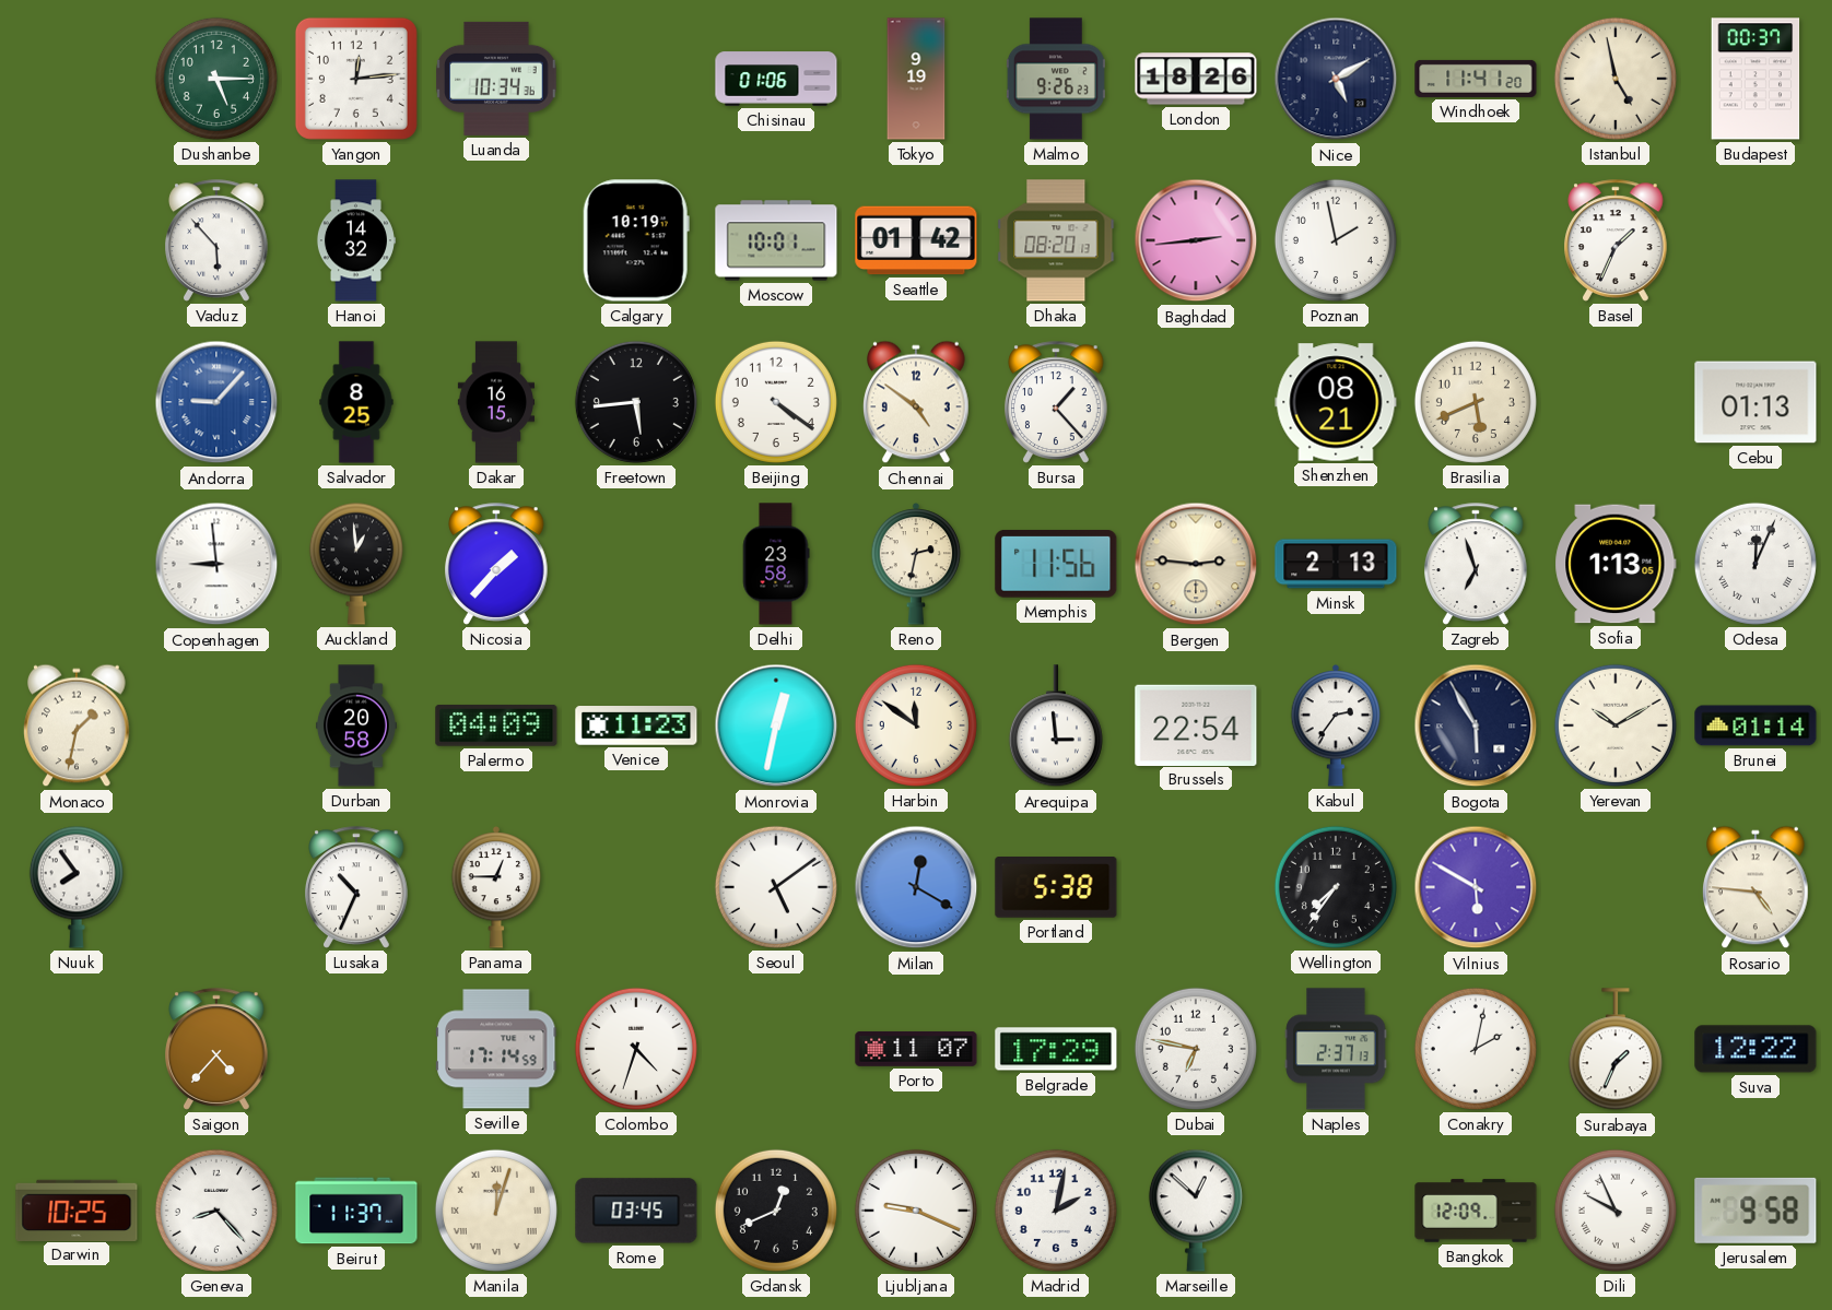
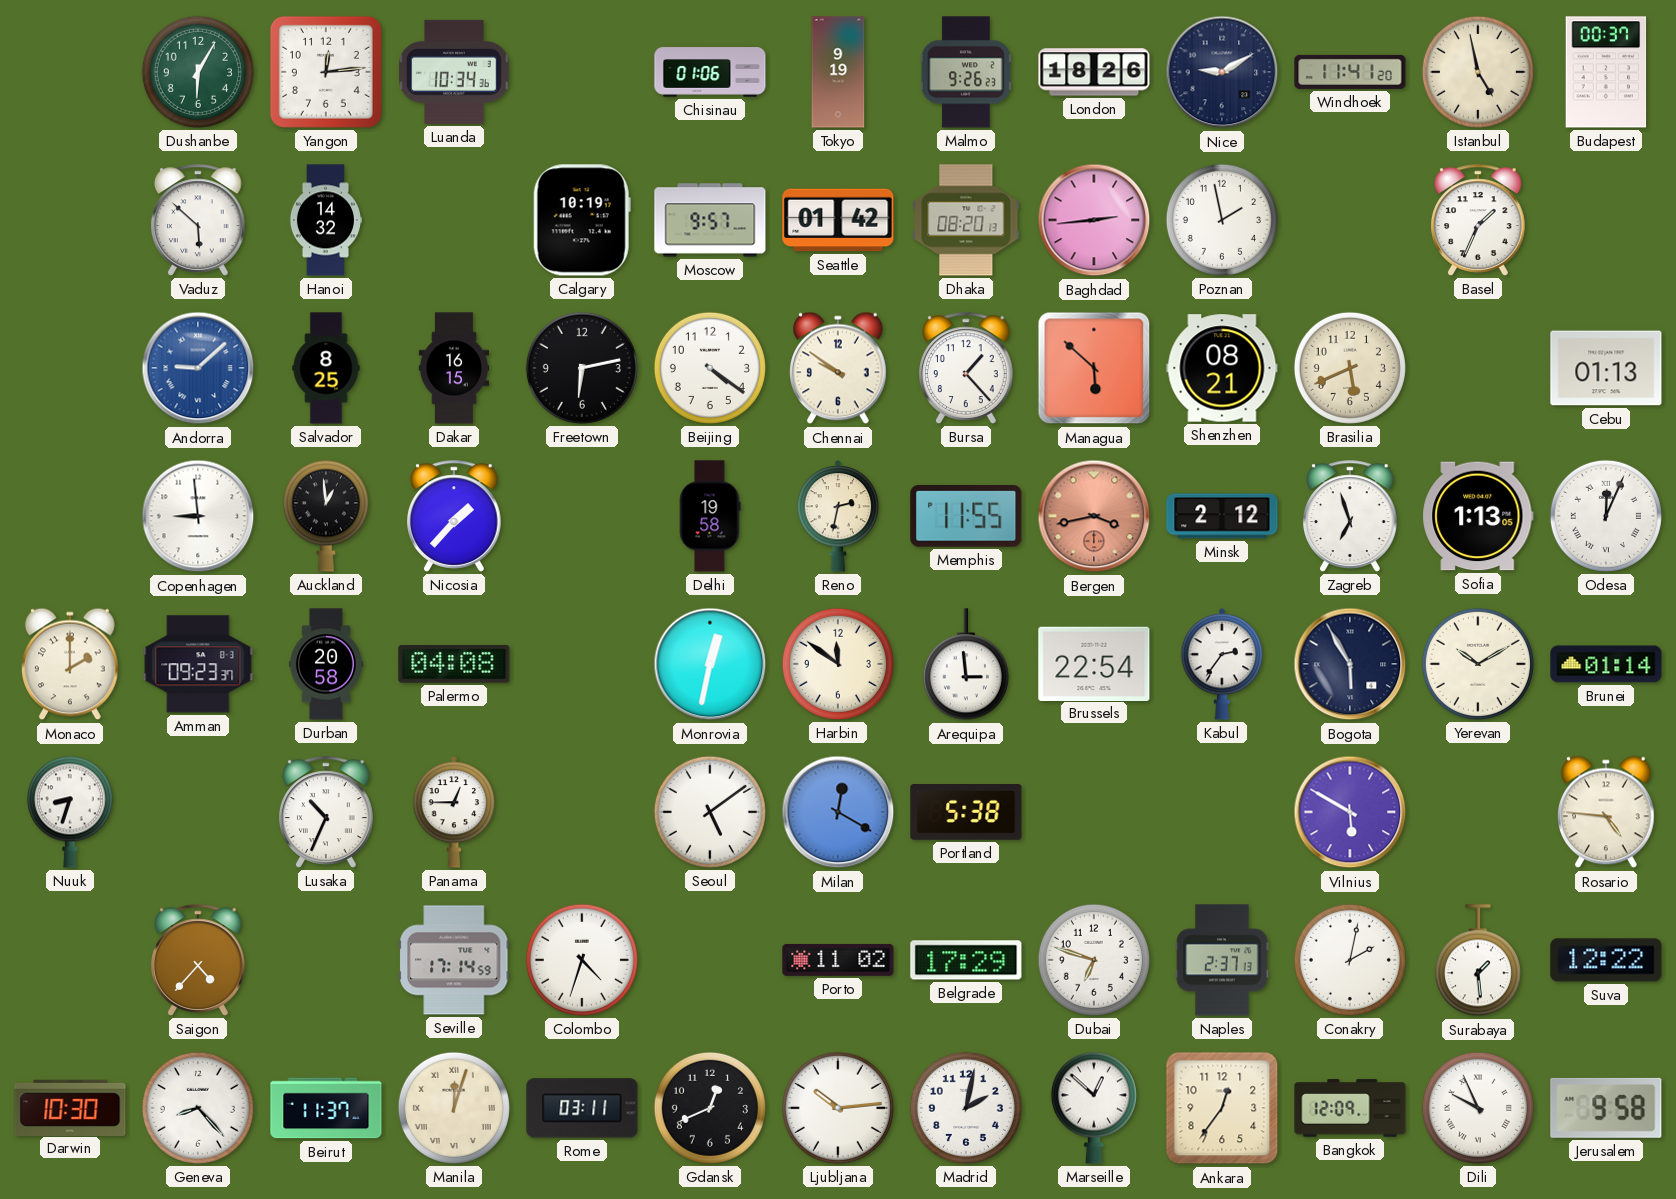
Dushanbe: 5:15 -> 6:05
Nice: 5:10 -> 9:10
Vaduz: 5:53 -> 5:52
Moscow: 10:01 -> 9:57
Andorra: 9:07 -> 9:08
Freetown: 5:44 -> 6:13
Chennai: 4:51 -> 9:51
Managua: none -> 5:52
Delhi: 23:58 -> 19:58
Memphis: 11:56 -> 11:55
Bergen: 2:46 -> 3:43
Bergen dial: cream -> salmon
Minsk: 2:13 -> 2:12
Monaco: 1:32 -> 2:00
Amman: none -> 09:23
Palermo: 04:09 -> 04:08
Venice: 11:23 -> none
Nuuk: 7:54 -> 8:33
Wellington: 7:36 -> none
Porto: 11:07 -> 11:02
Dubai: 6:47 -> 6:48
Surabaya: 1:34 -> 1:29
Darwin: 10:25 -> 10:30
Rome: 03:45 -> 03:11
Ljubljana: 9:19 -> 10:14
Ankara: none -> 12:36
